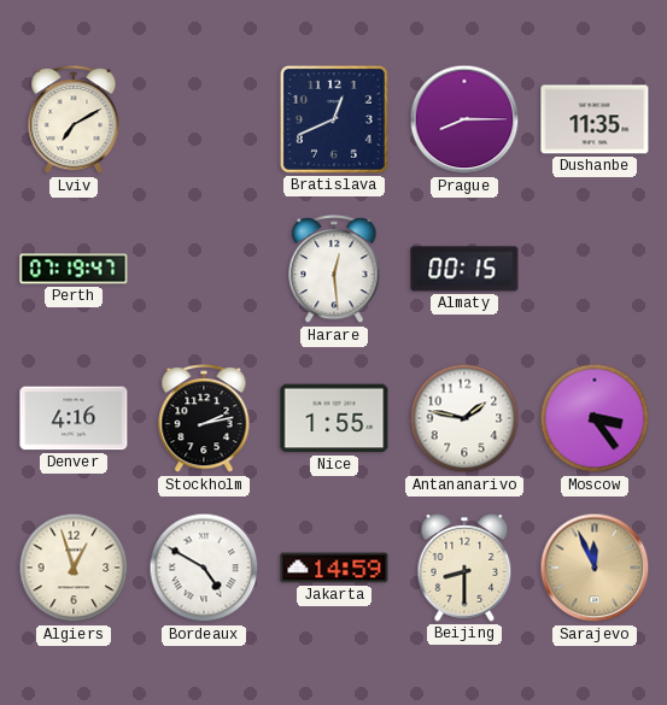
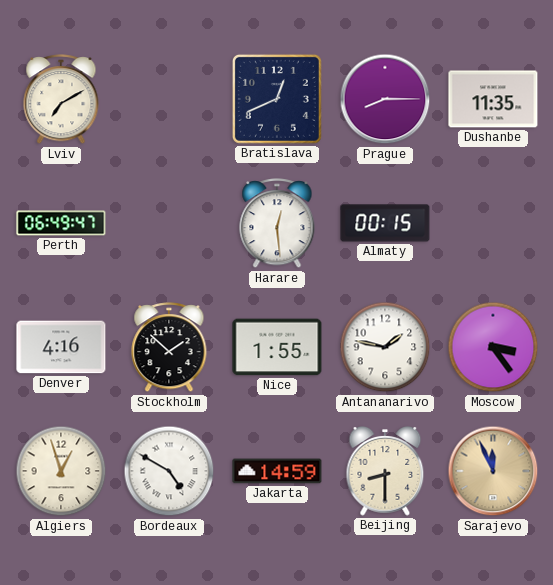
Perth: 07:19 -> 06:49
Stockholm: 2:13 -> 1:52
